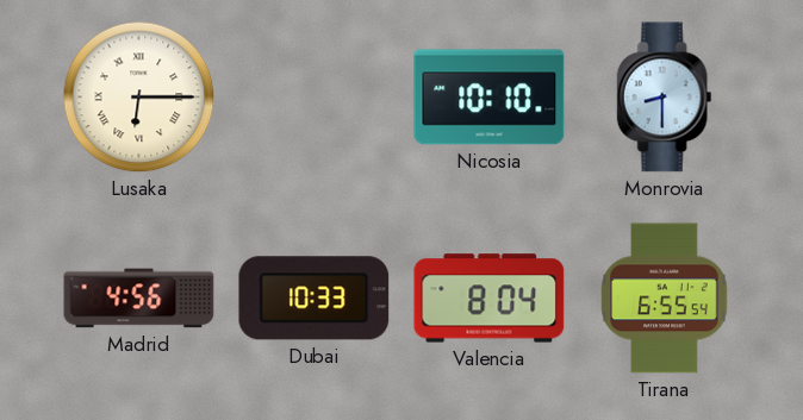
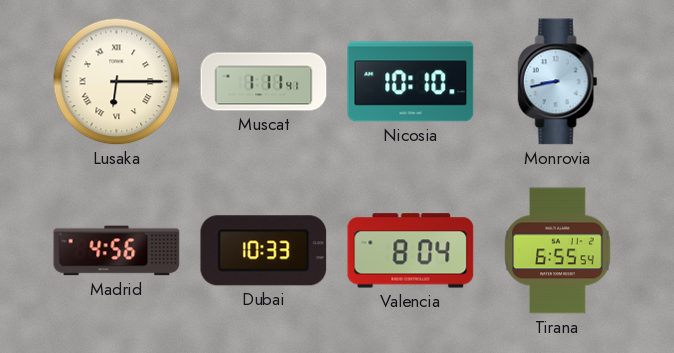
Muscat: none -> 1:11
Monrovia: 8:30 -> 8:43
